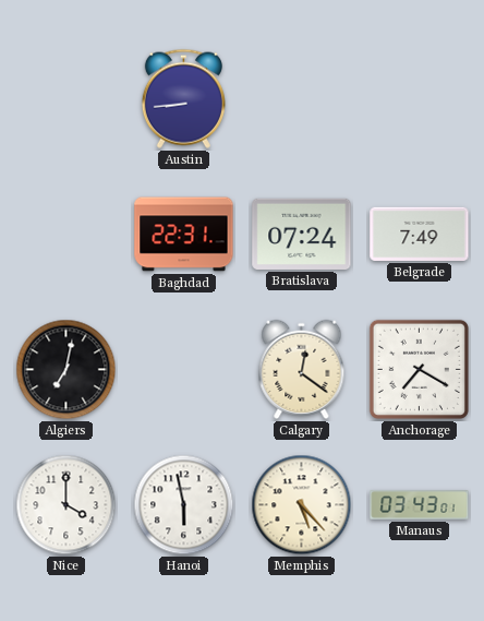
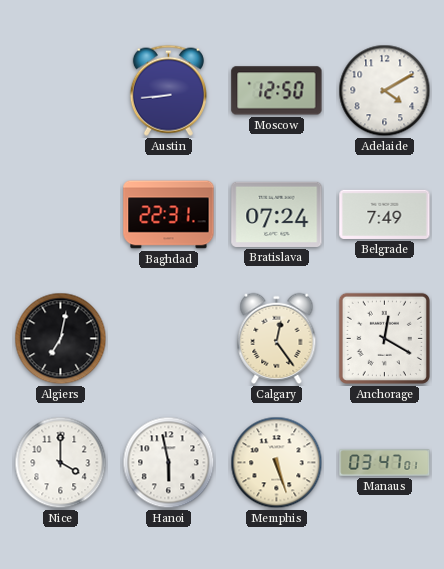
Moscow: none -> 12:50
Adelaide: none -> 4:10
Calgary: 12:21 -> 12:24
Anchorage: 7:20 -> 12:20
Memphis: 5:23 -> 5:27
Manaus: 03:43 -> 03:47
